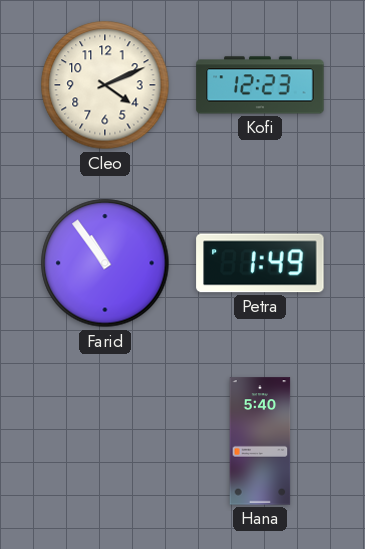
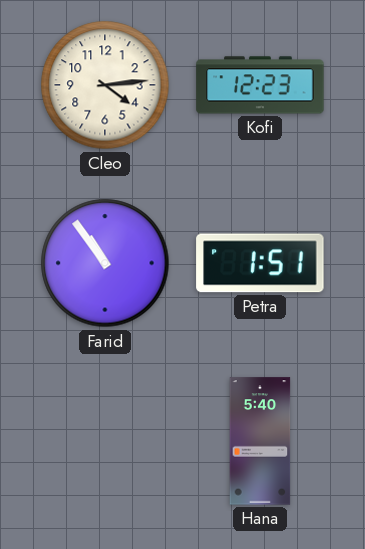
Cleo: 4:11 -> 4:14
Petra: 1:49 -> 1:51
